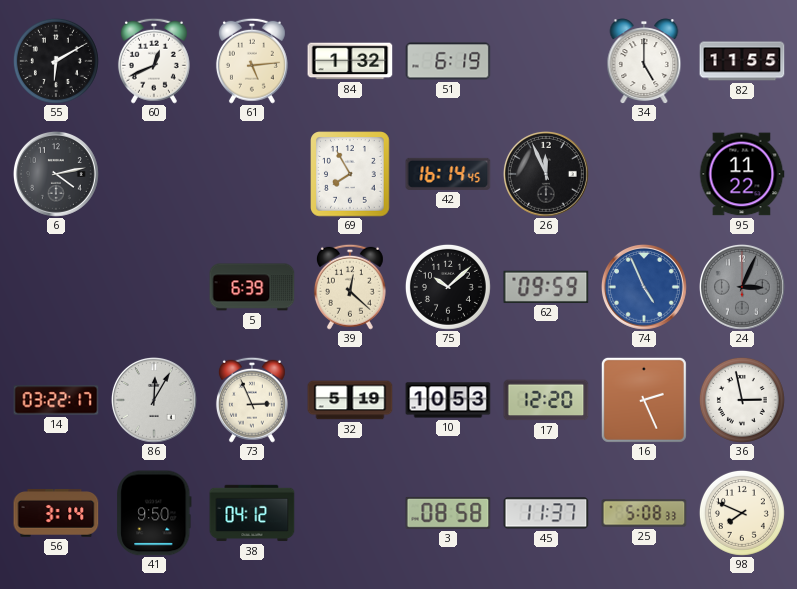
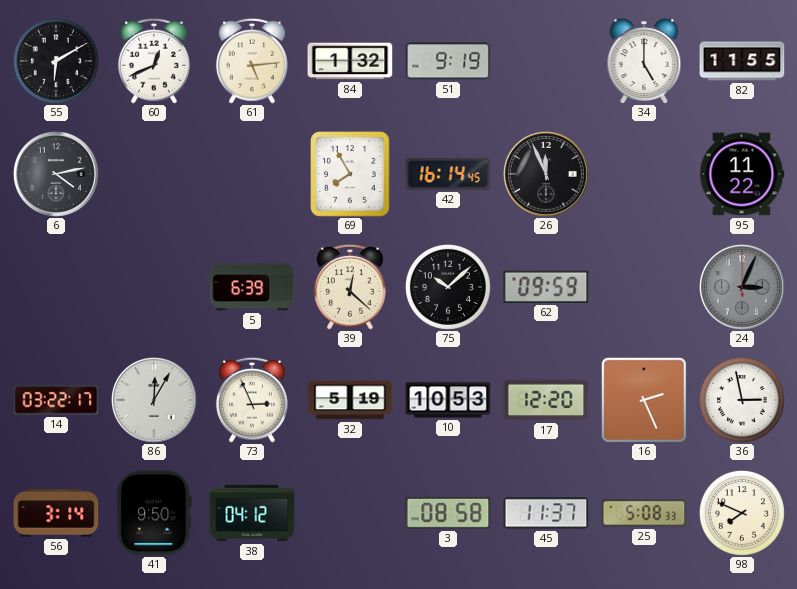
51: 6:19 -> 9:19
74: 4:56 -> none
